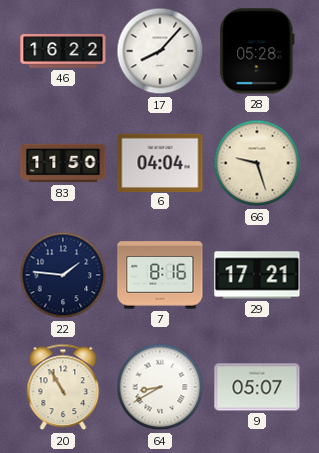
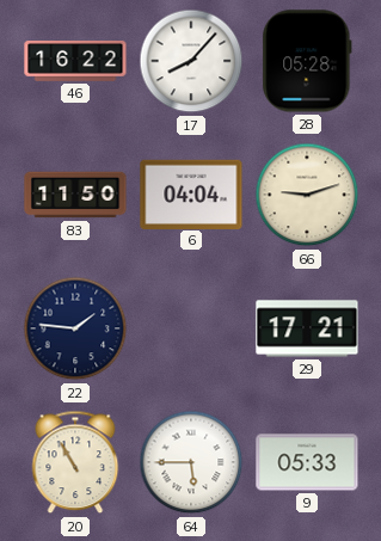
66: 9:27 -> 9:12
7: 8:16 -> none
64: 8:40 -> 5:45
9: 05:07 -> 05:33
